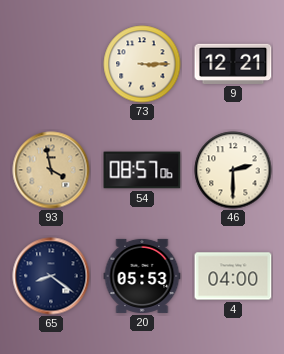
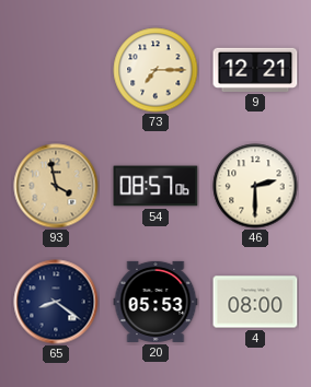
73: 3:15 -> 7:15
4: 04:00 -> 08:00
